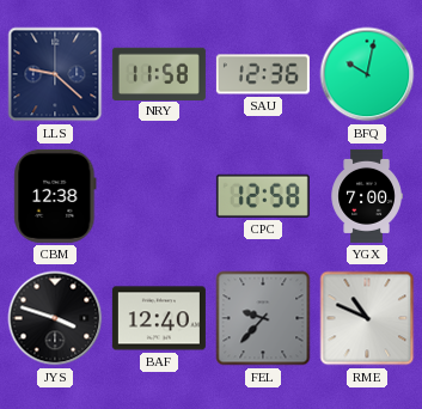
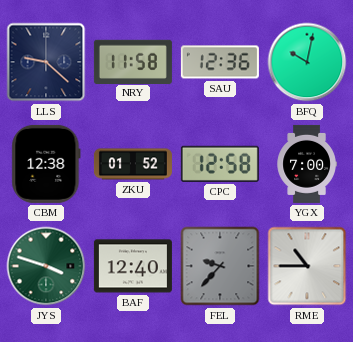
ZKU: none -> 01:52
JYS dial: black -> green
RME: 10:49 -> 10:45
